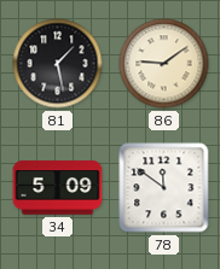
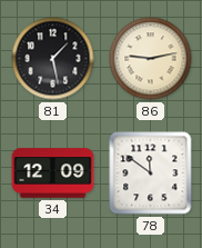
86: 9:09 -> 9:13
34: 5:09 -> 12:09
